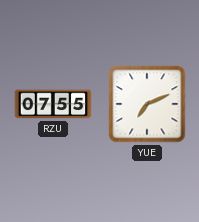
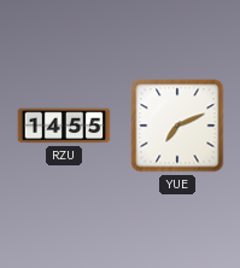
RZU: 07:55 -> 14:55
